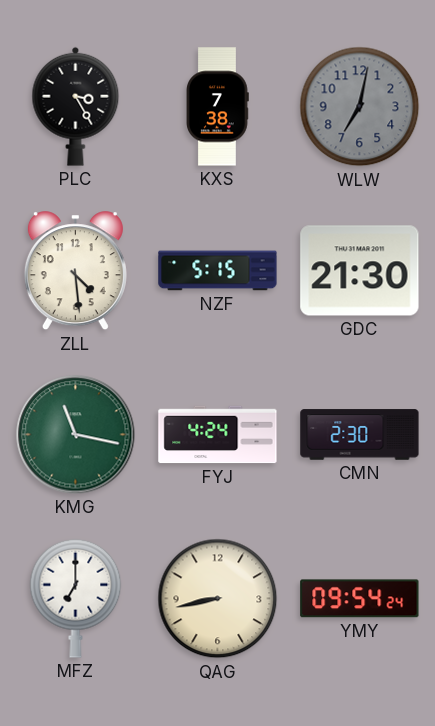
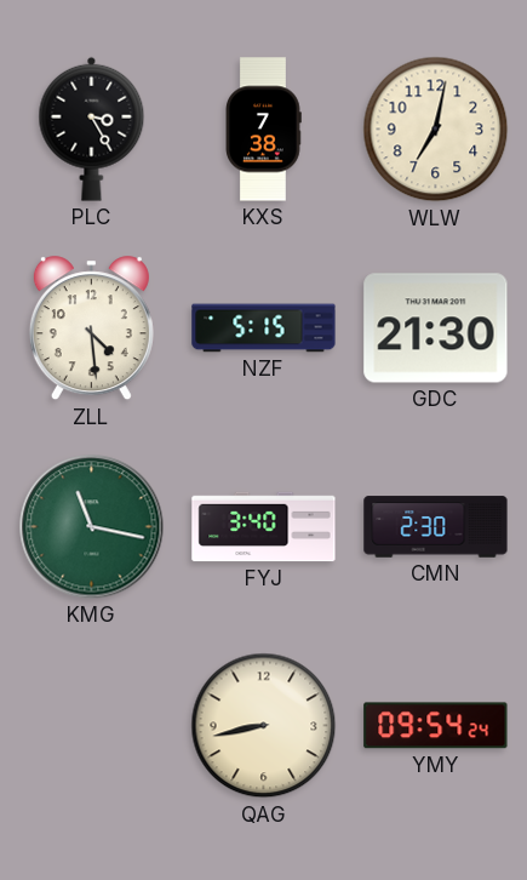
WLW dial: grey -> cream
FYJ: 4:24 -> 3:40
MFZ: 7:00 -> none
